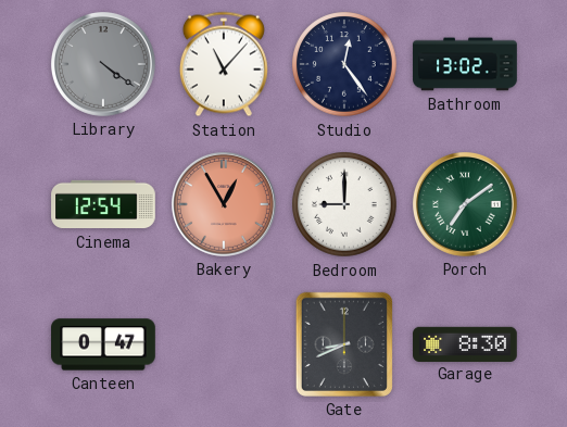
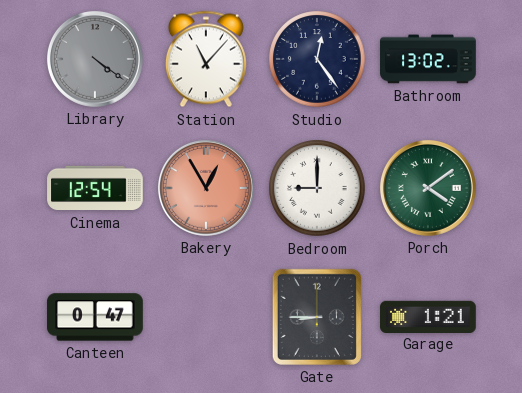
Porch: 7:09 -> 4:09
Gate: 8:41 -> 8:45
Garage: 8:30 -> 1:21
